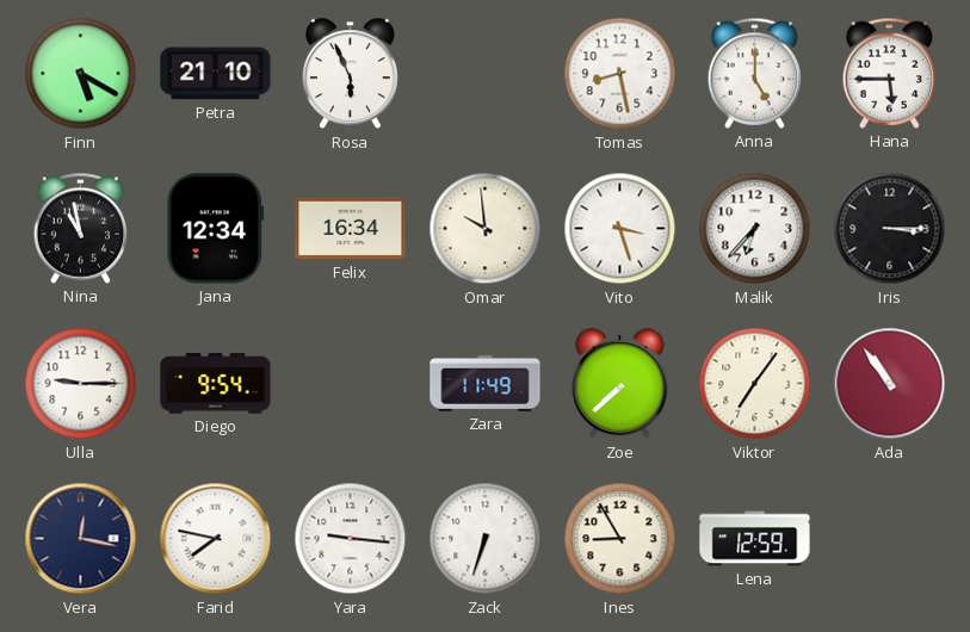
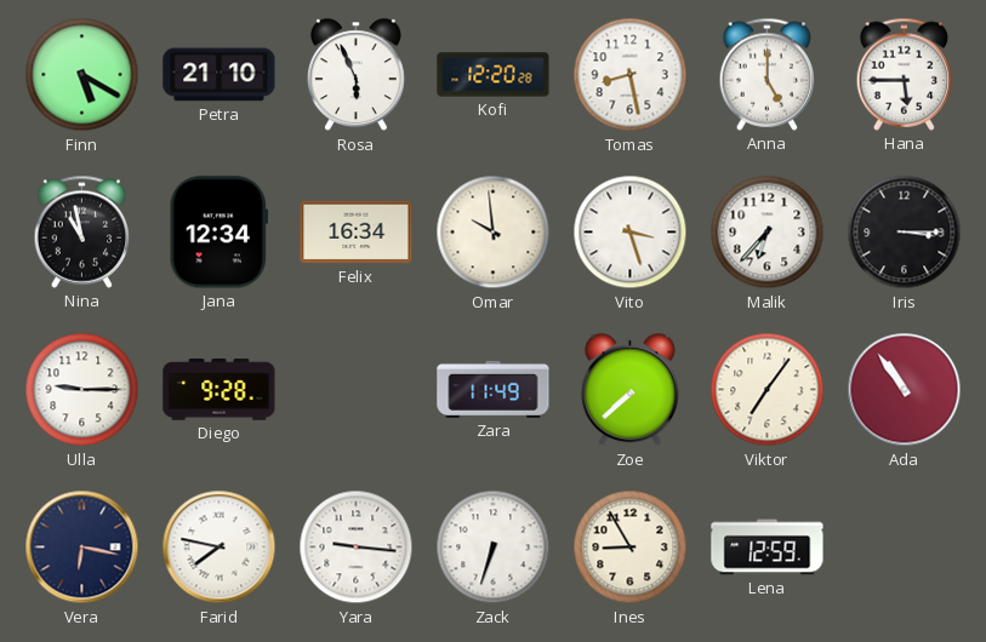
Kofi: none -> 12:20
Diego: 9:54 -> 9:28
Vera: 12:17 -> 6:17
